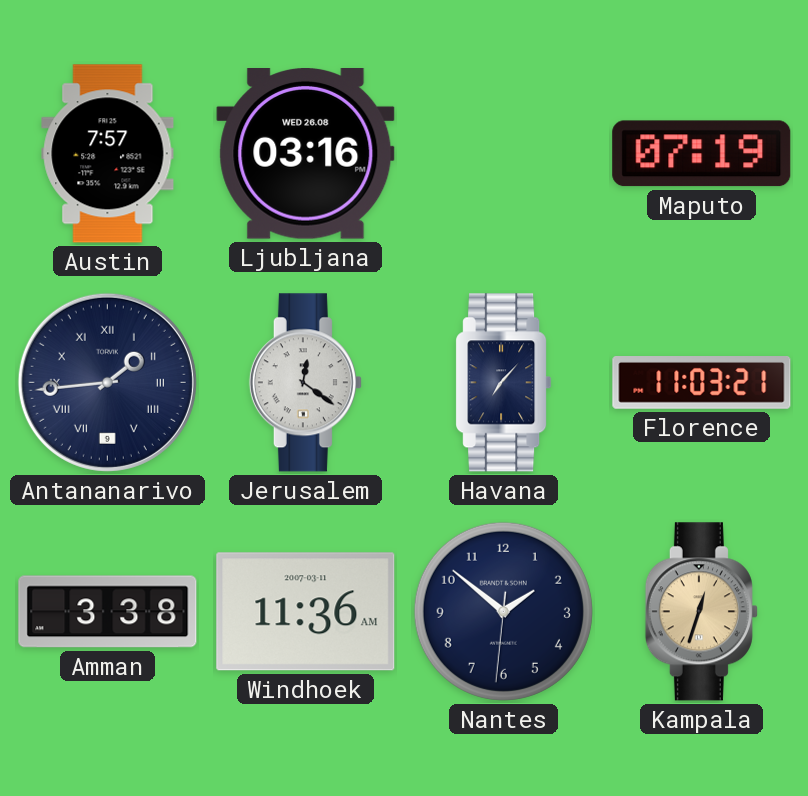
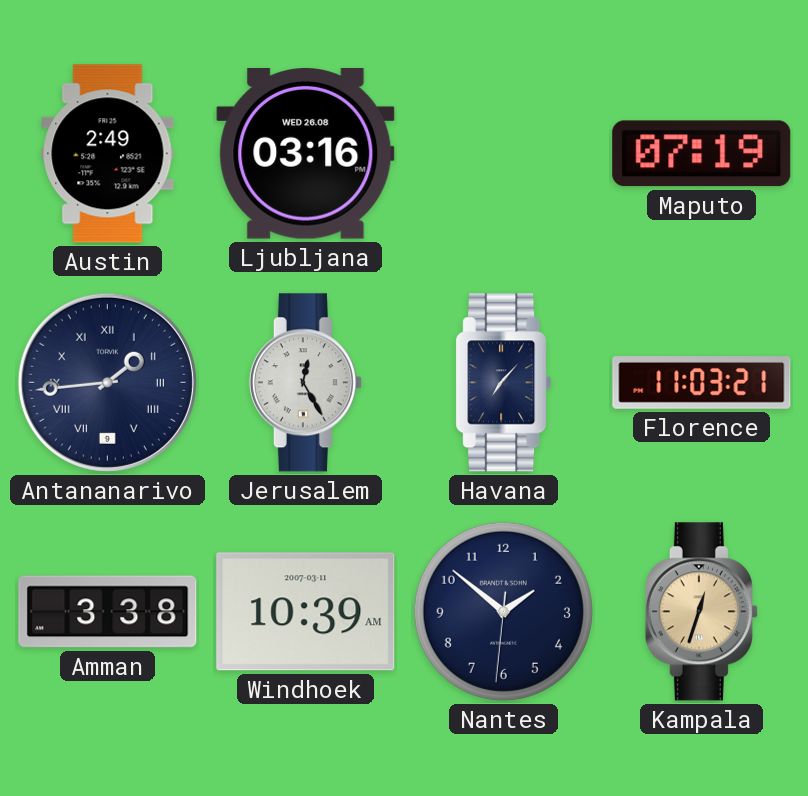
Austin: 7:57 -> 2:49
Jerusalem: 12:21 -> 12:25
Windhoek: 11:36 -> 10:39
